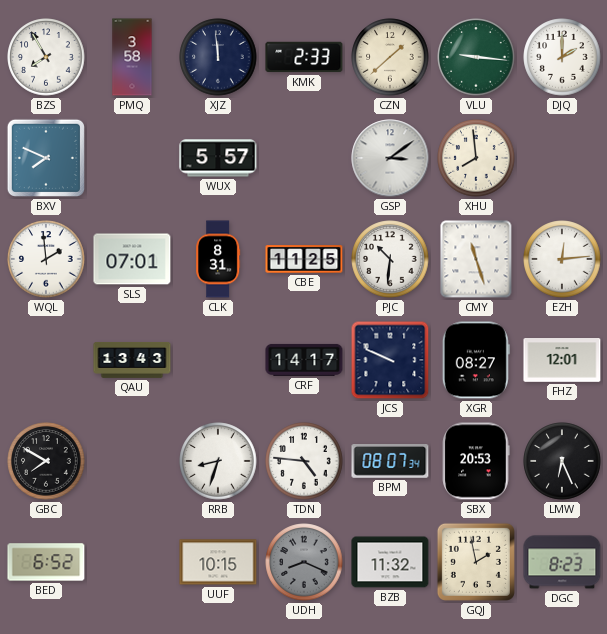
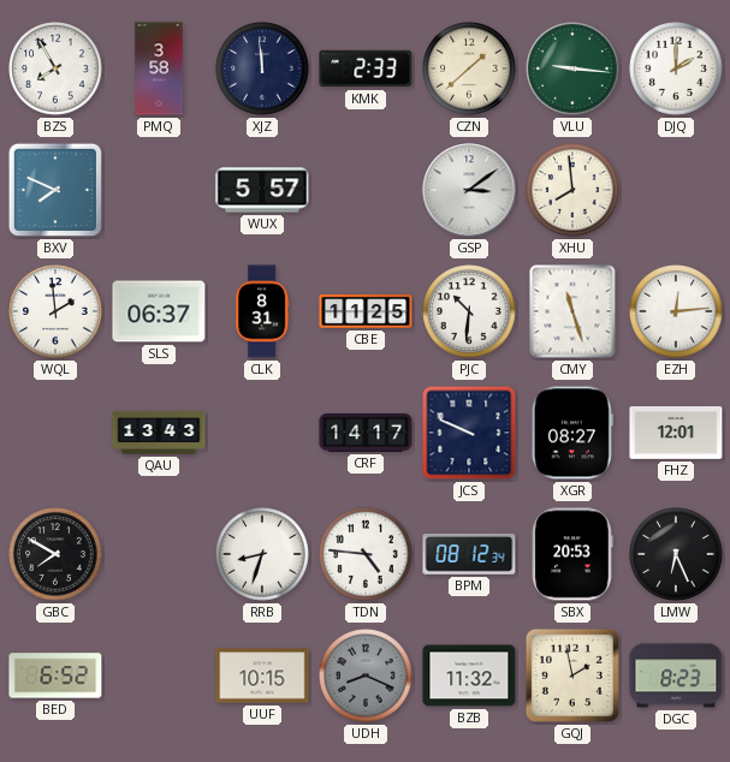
SLS: 07:01 -> 06:37
BPM: 08:07 -> 08:12
